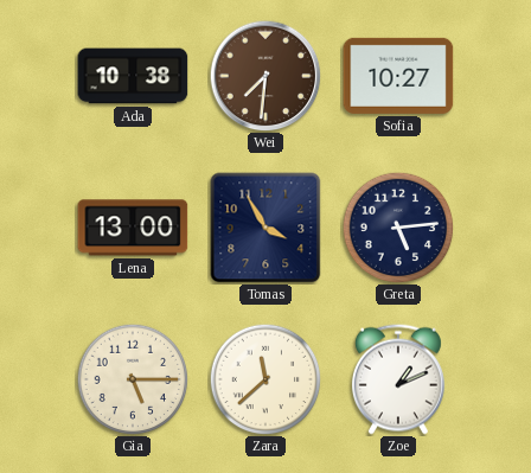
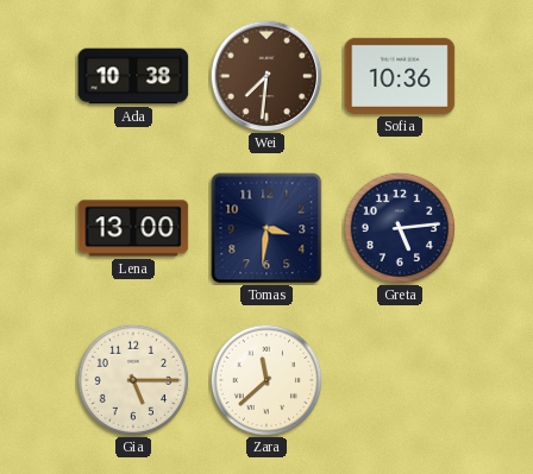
Sofia: 10:27 -> 10:36
Tomas: 3:55 -> 3:31
Zoe: 1:11 -> none
